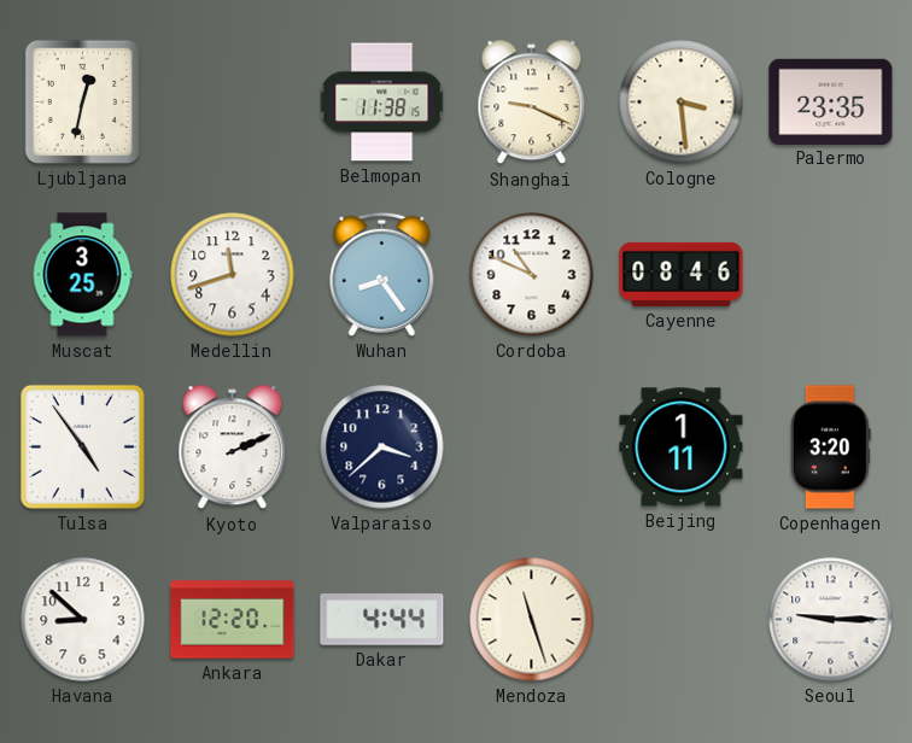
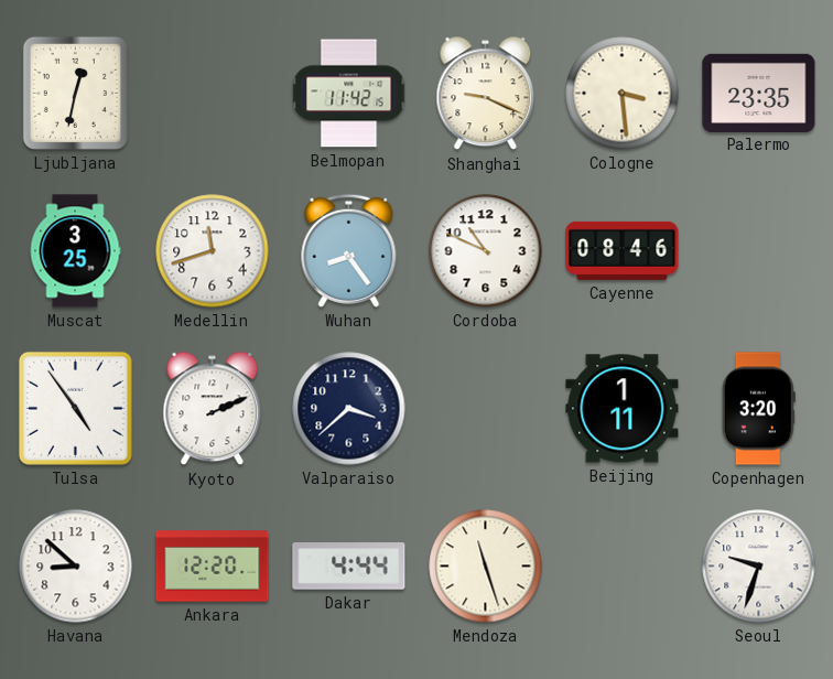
Belmopan: 11:38 -> 11:42
Seoul: 9:15 -> 9:33
